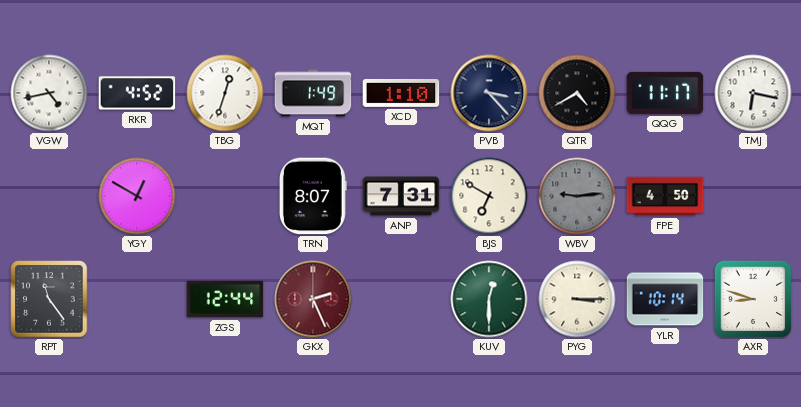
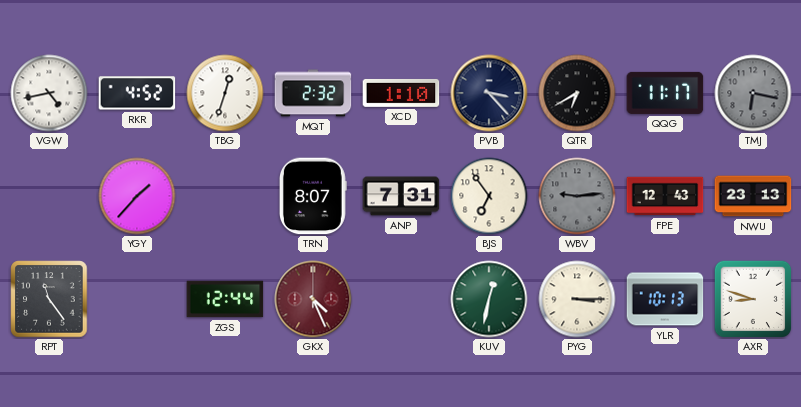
MQT: 1:49 -> 2:32
QTR: 4:40 -> 6:40
TMJ dial: white -> grey
YGY: 12:50 -> 1:37
BJS: 6:50 -> 6:54
FPE: 4:50 -> 12:43
NWU: none -> 23:13
GKX: 2:26 -> 4:26
KUV: 12:30 -> 12:32
YLR: 10:14 -> 10:13
